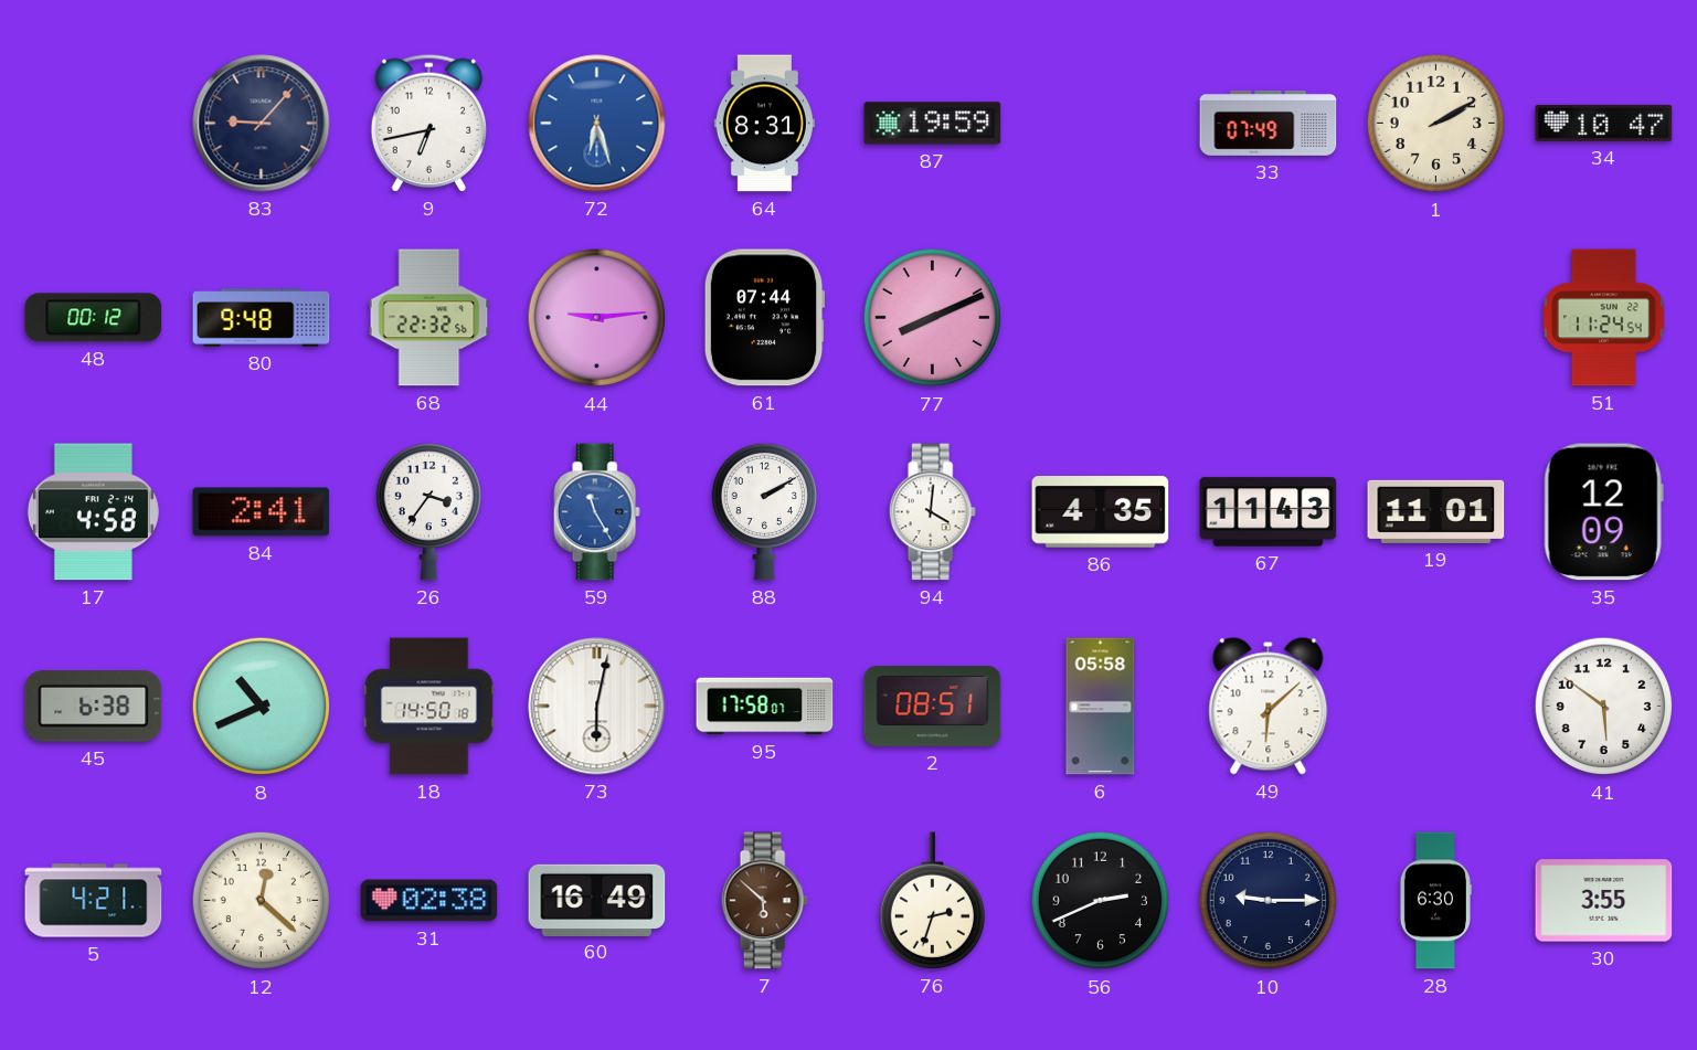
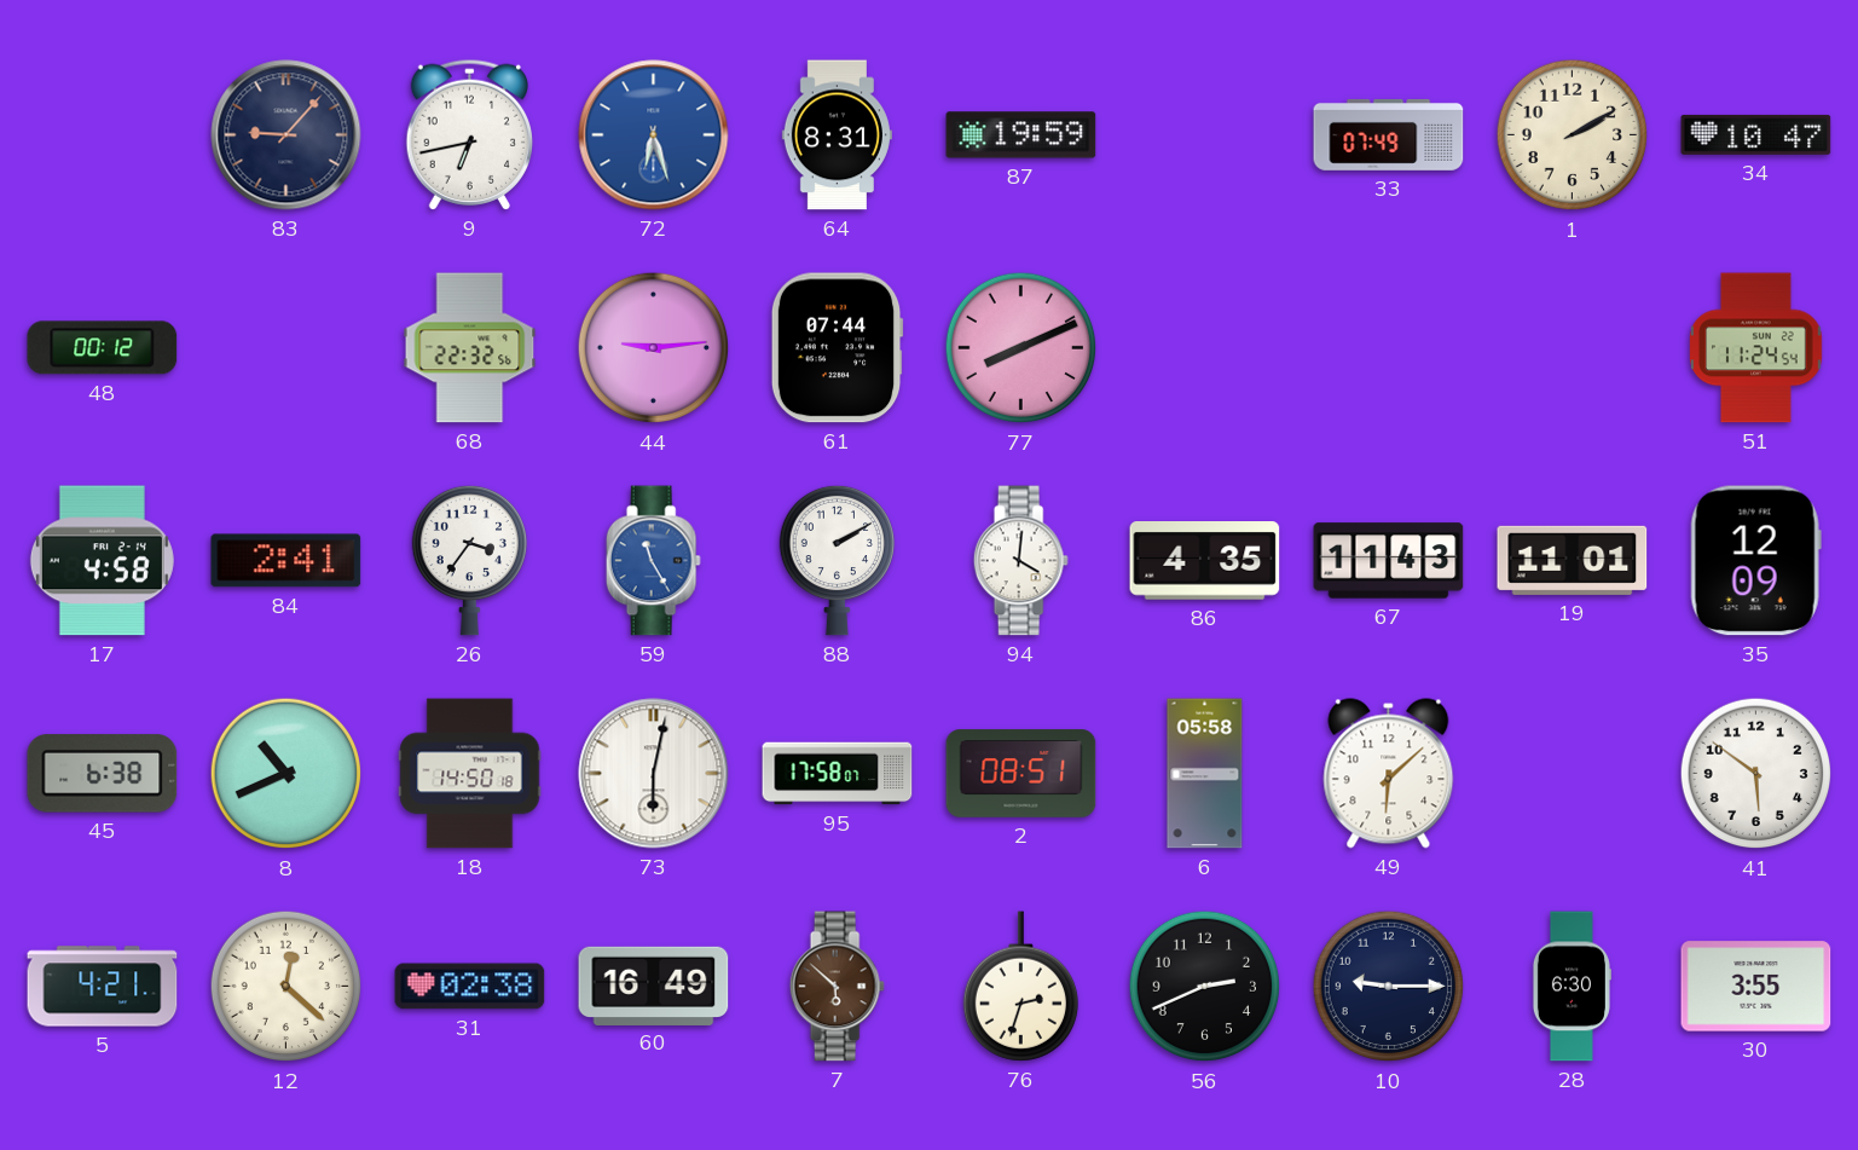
80: 9:48 -> none
